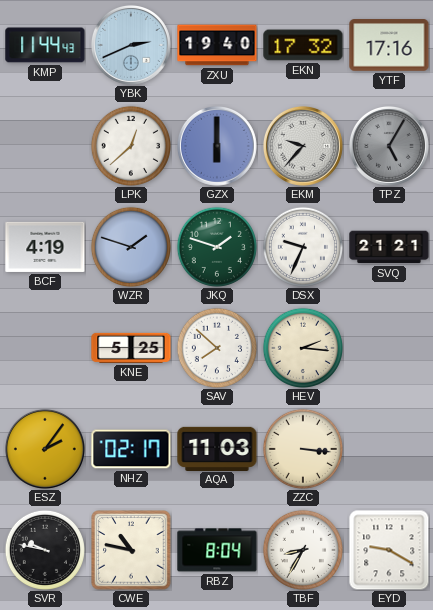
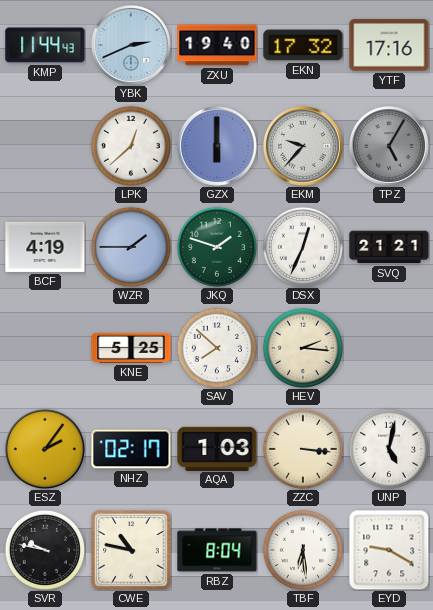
WZR: 1:48 -> 1:45
DSX: 9:34 -> 12:34
AQA: 11:03 -> 1:03
UNP: none -> 5:02
TBF: 8:35 -> 6:29
